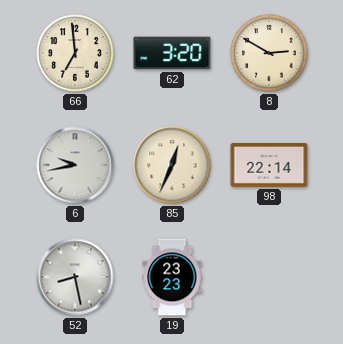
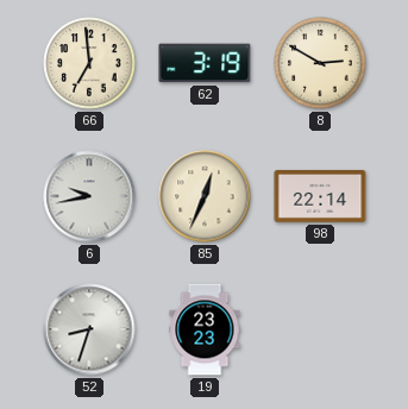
62: 3:20 -> 3:19
52: 8:28 -> 8:33
